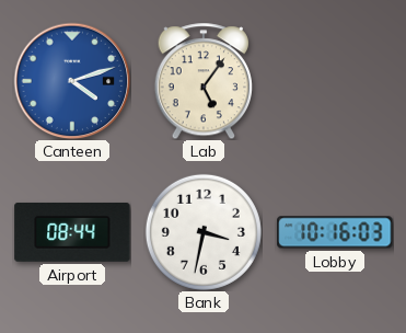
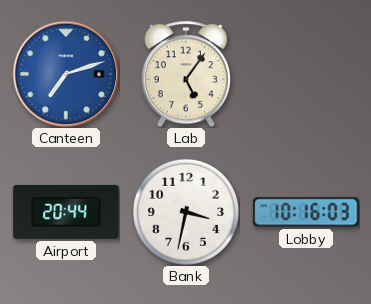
Canteen: 4:12 -> 7:12
Airport: 08:44 -> 20:44
